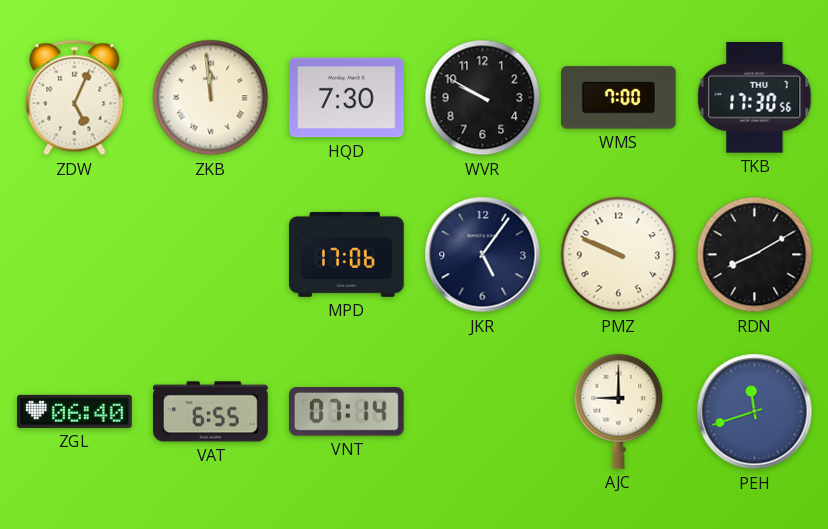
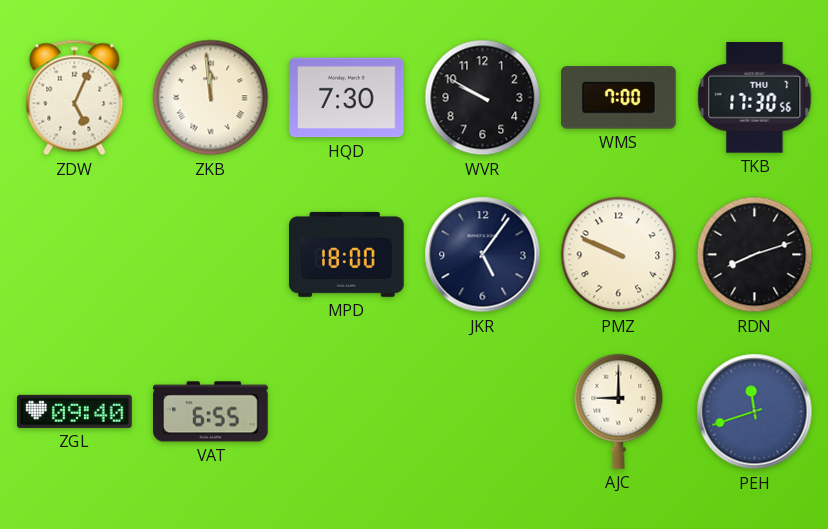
MPD: 17:06 -> 18:00
RDN: 8:10 -> 8:12
ZGL: 06:40 -> 09:40
VNT: 07:14 -> none
